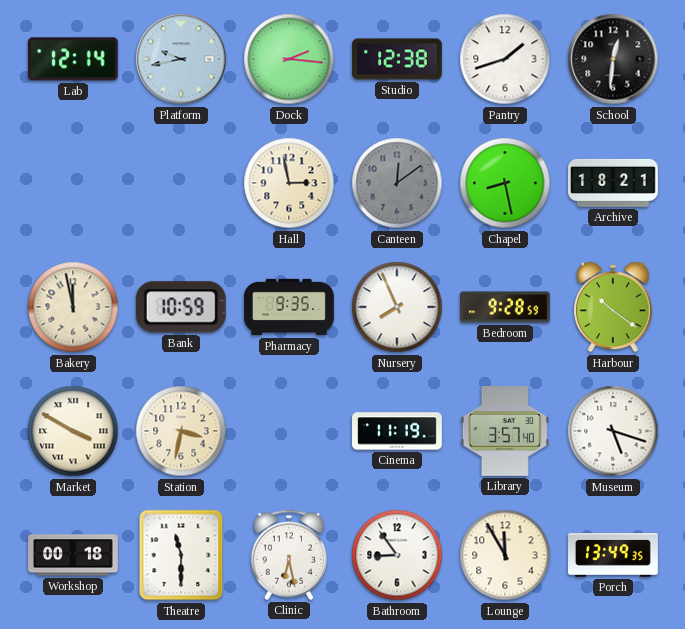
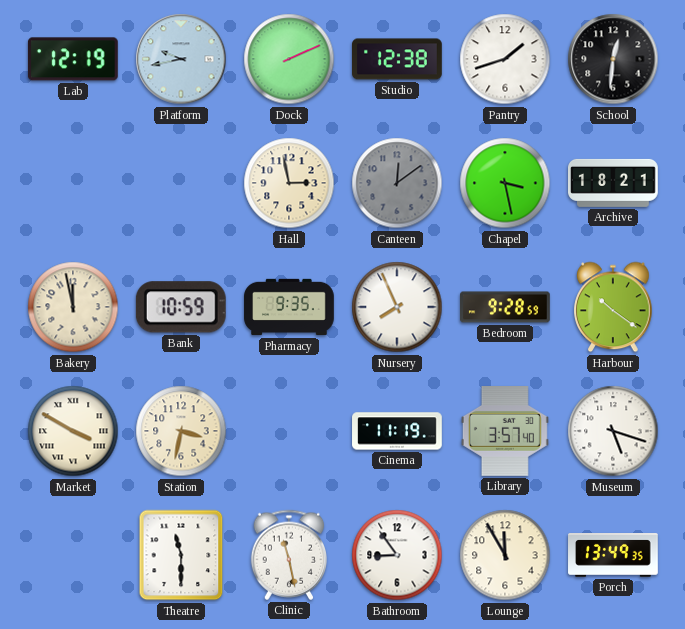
Lab: 12:14 -> 12:19
Dock: 2:16 -> 2:11
Chapel: 8:28 -> 3:28
Workshop: 00:18 -> none
Clinic: 6:28 -> 11:28
